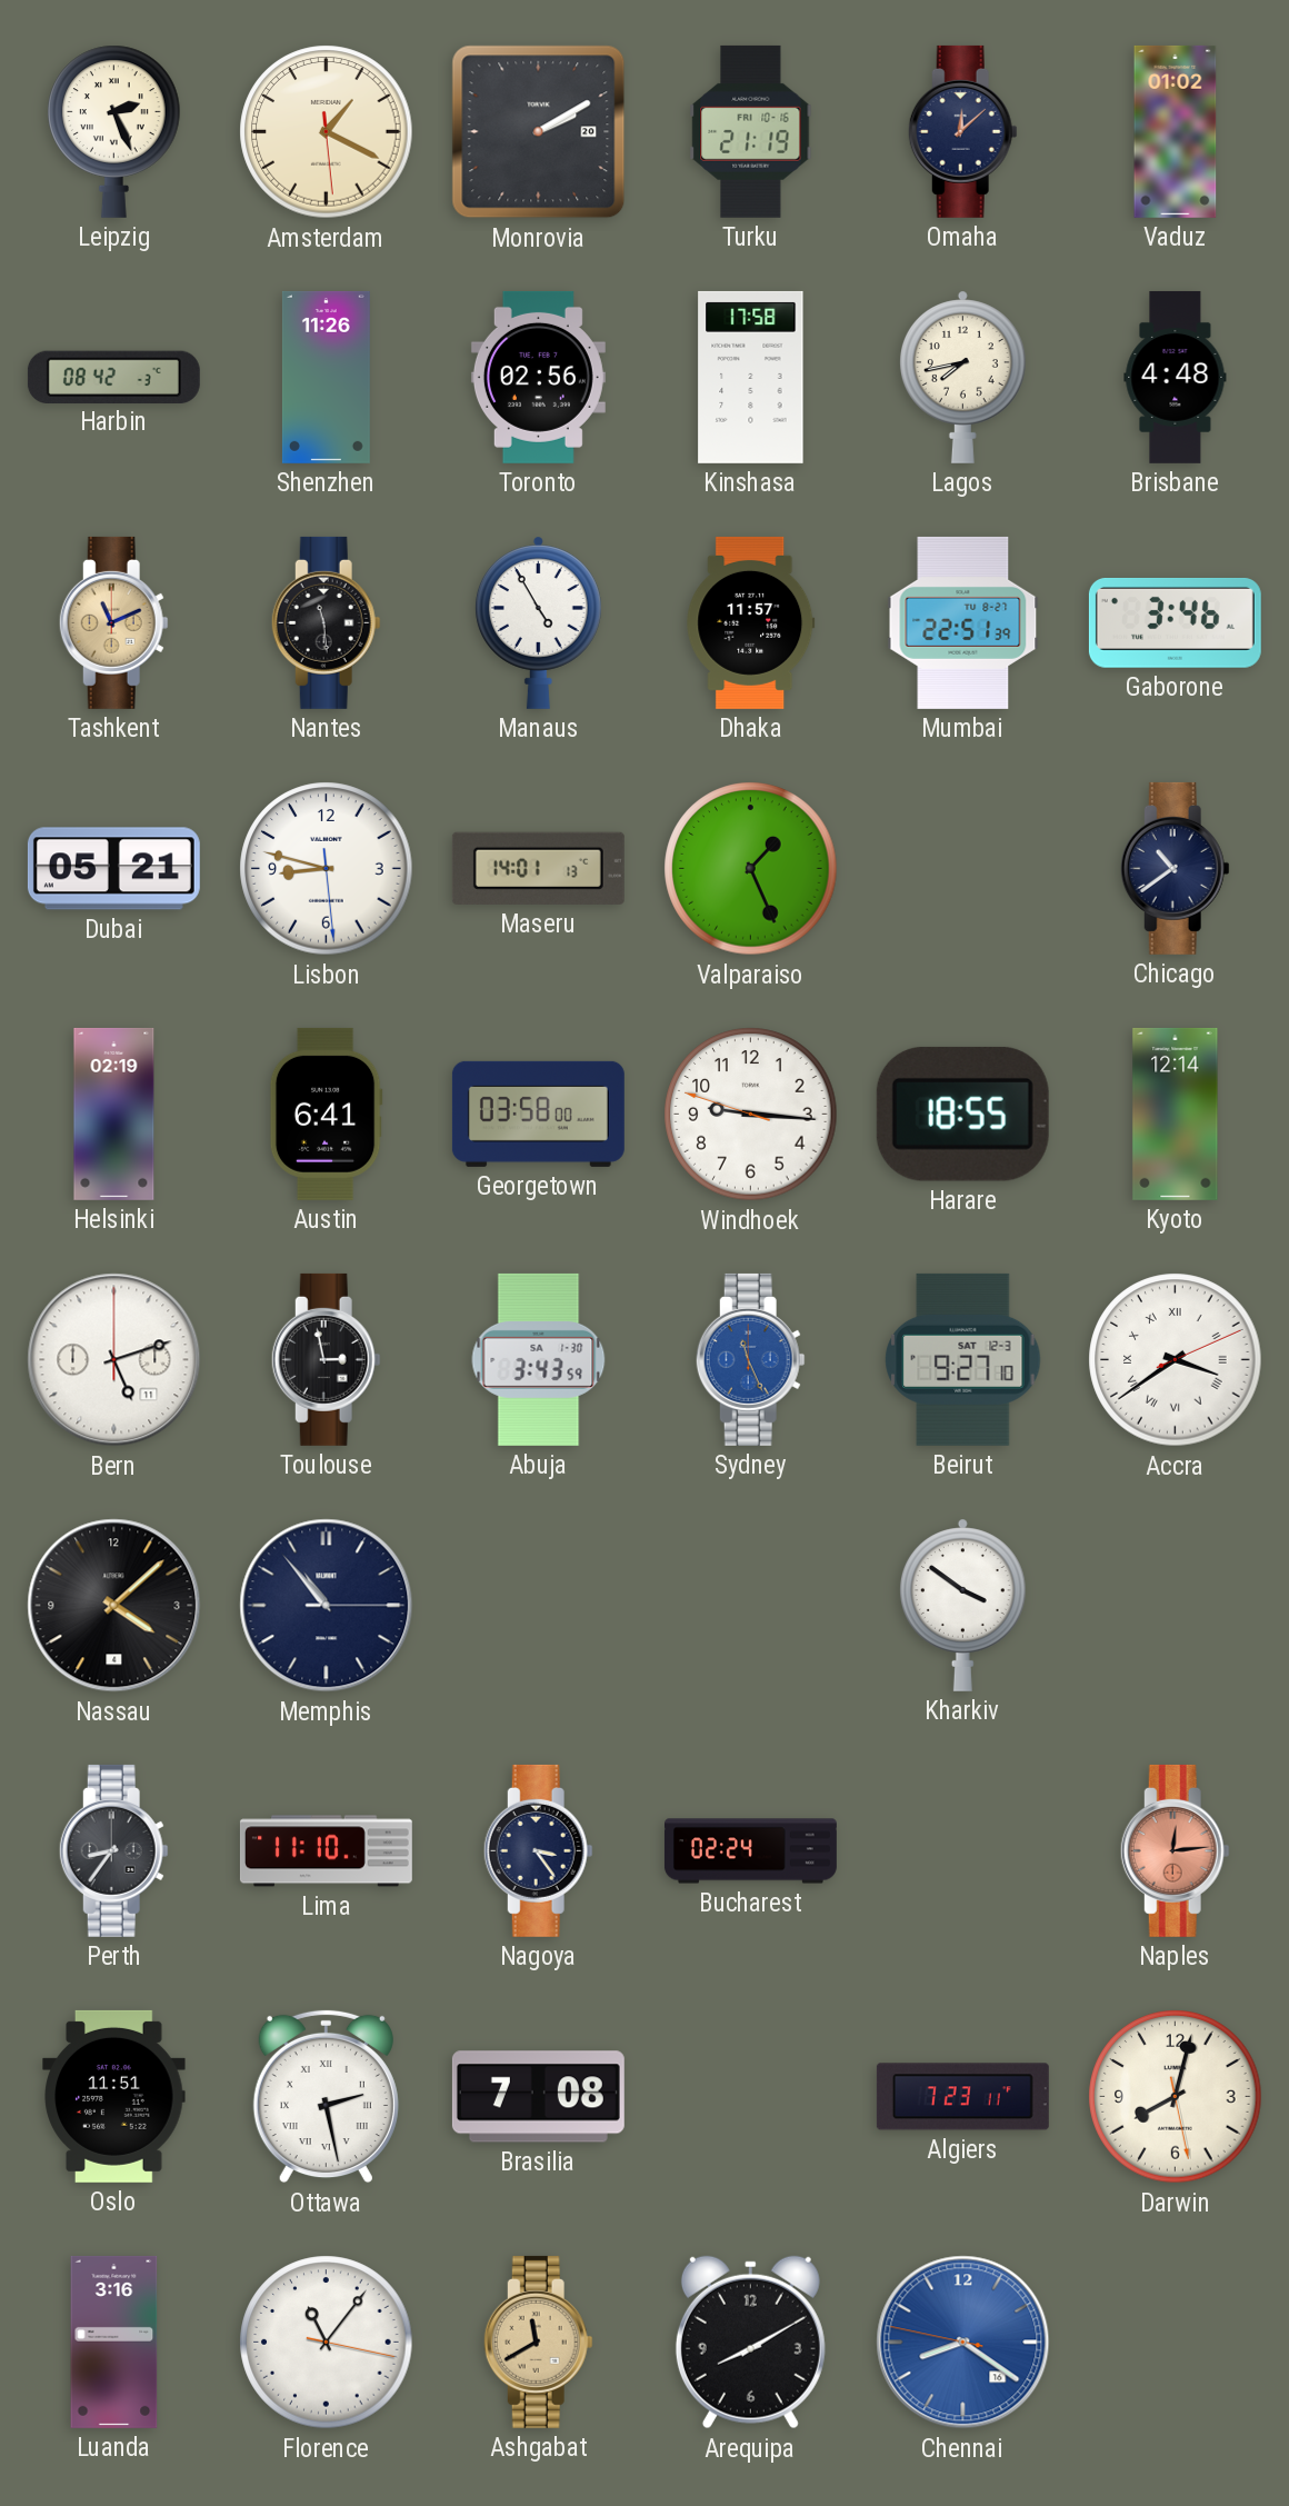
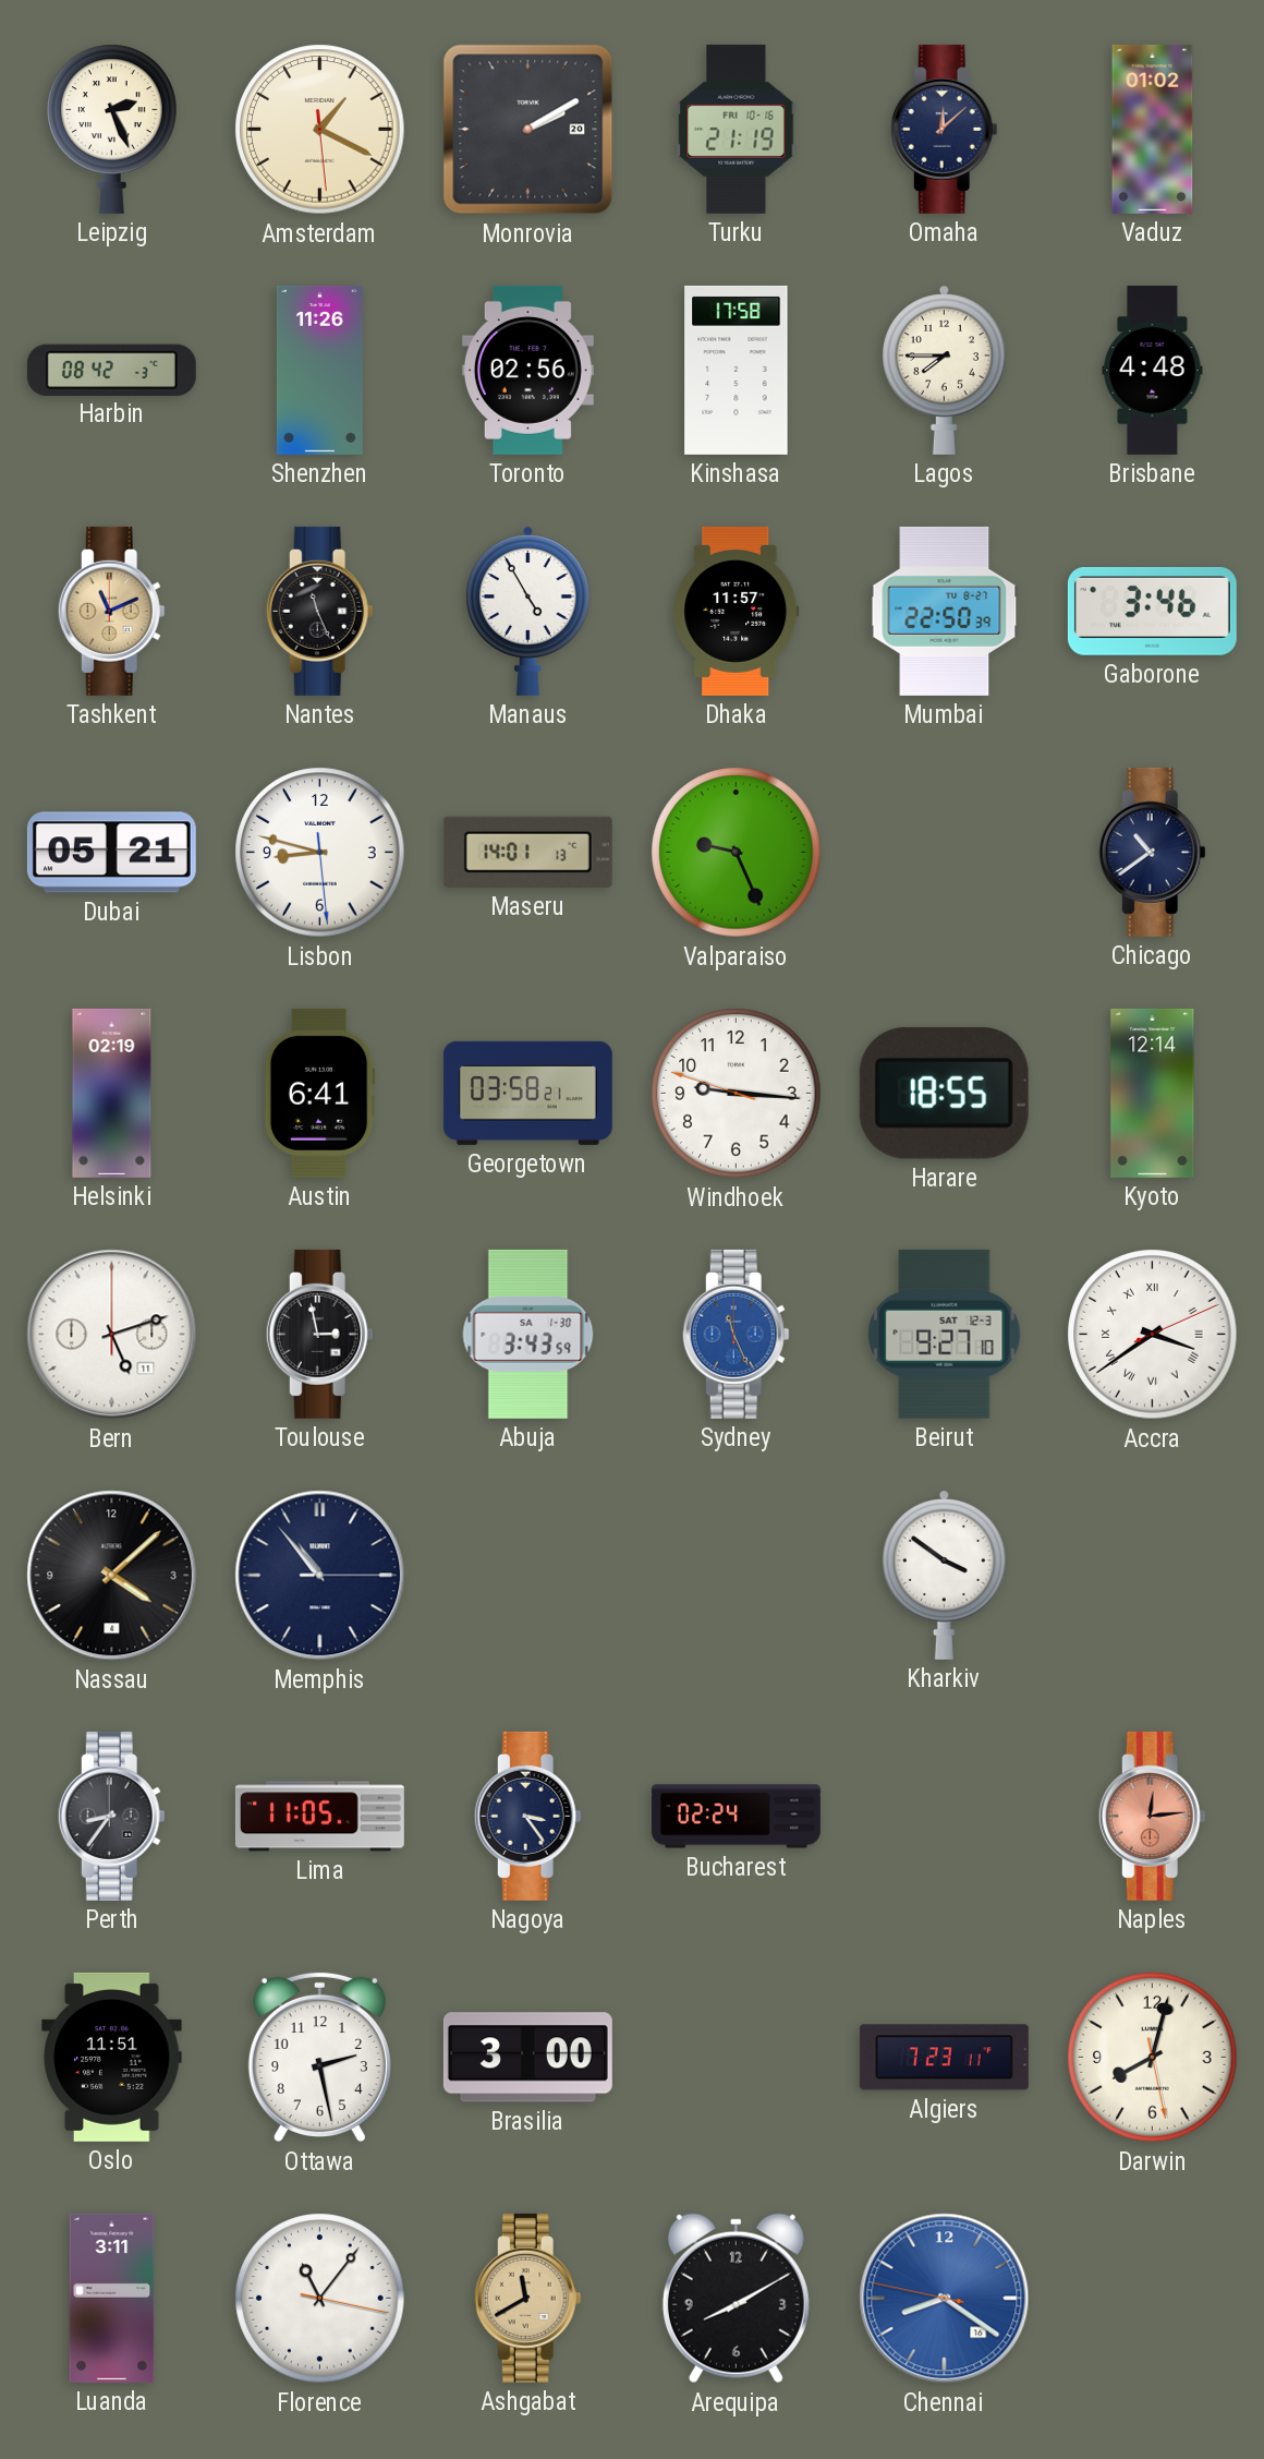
Lagos: 7:43 -> 7:45
Nantes: 11:29 -> 11:26
Mumbai: 22:51 -> 22:50
Valparaiso: 1:26 -> 9:26
Georgetown: 03:58:00 -> 03:58:21
Lima: 11:10 -> 11:05
Ottawa numerals: Roman -> Arabic
Brasilia: 7:08 -> 3:00
Luanda: 3:16 -> 3:11
